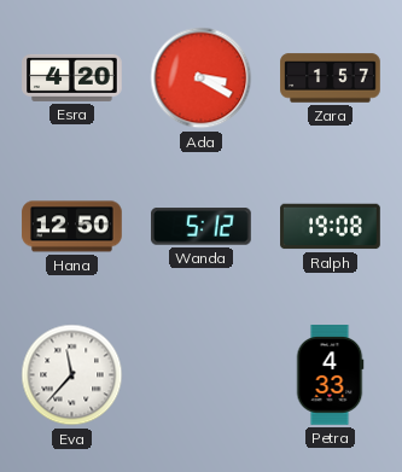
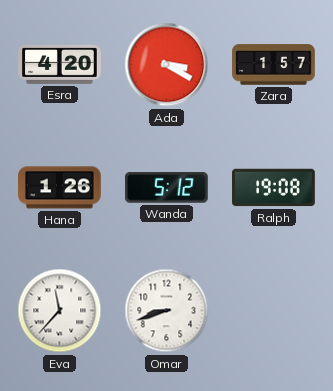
Hana: 12:50 -> 1:26
Omar: none -> 8:42
Petra: 4:33 -> none
